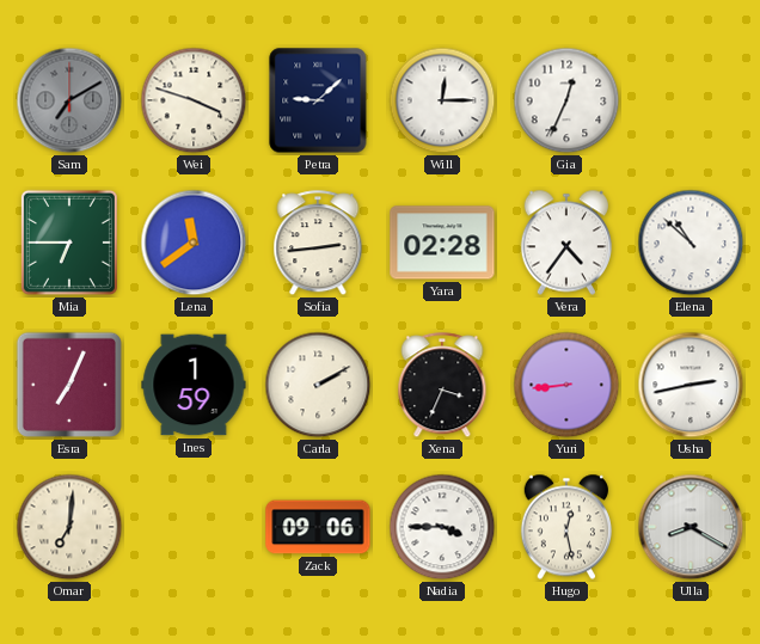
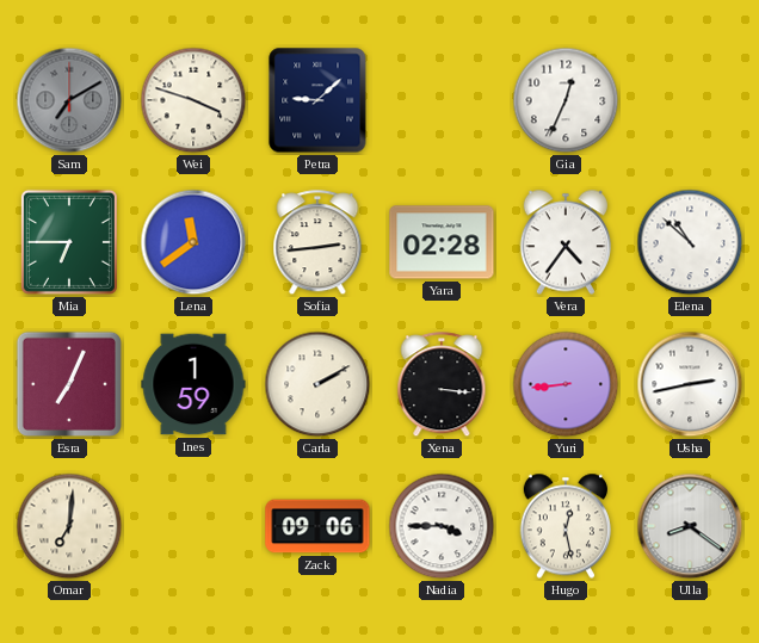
Will: 12:15 -> none
Xena: 3:34 -> 3:16
Ulla: 8:20 -> 8:21
